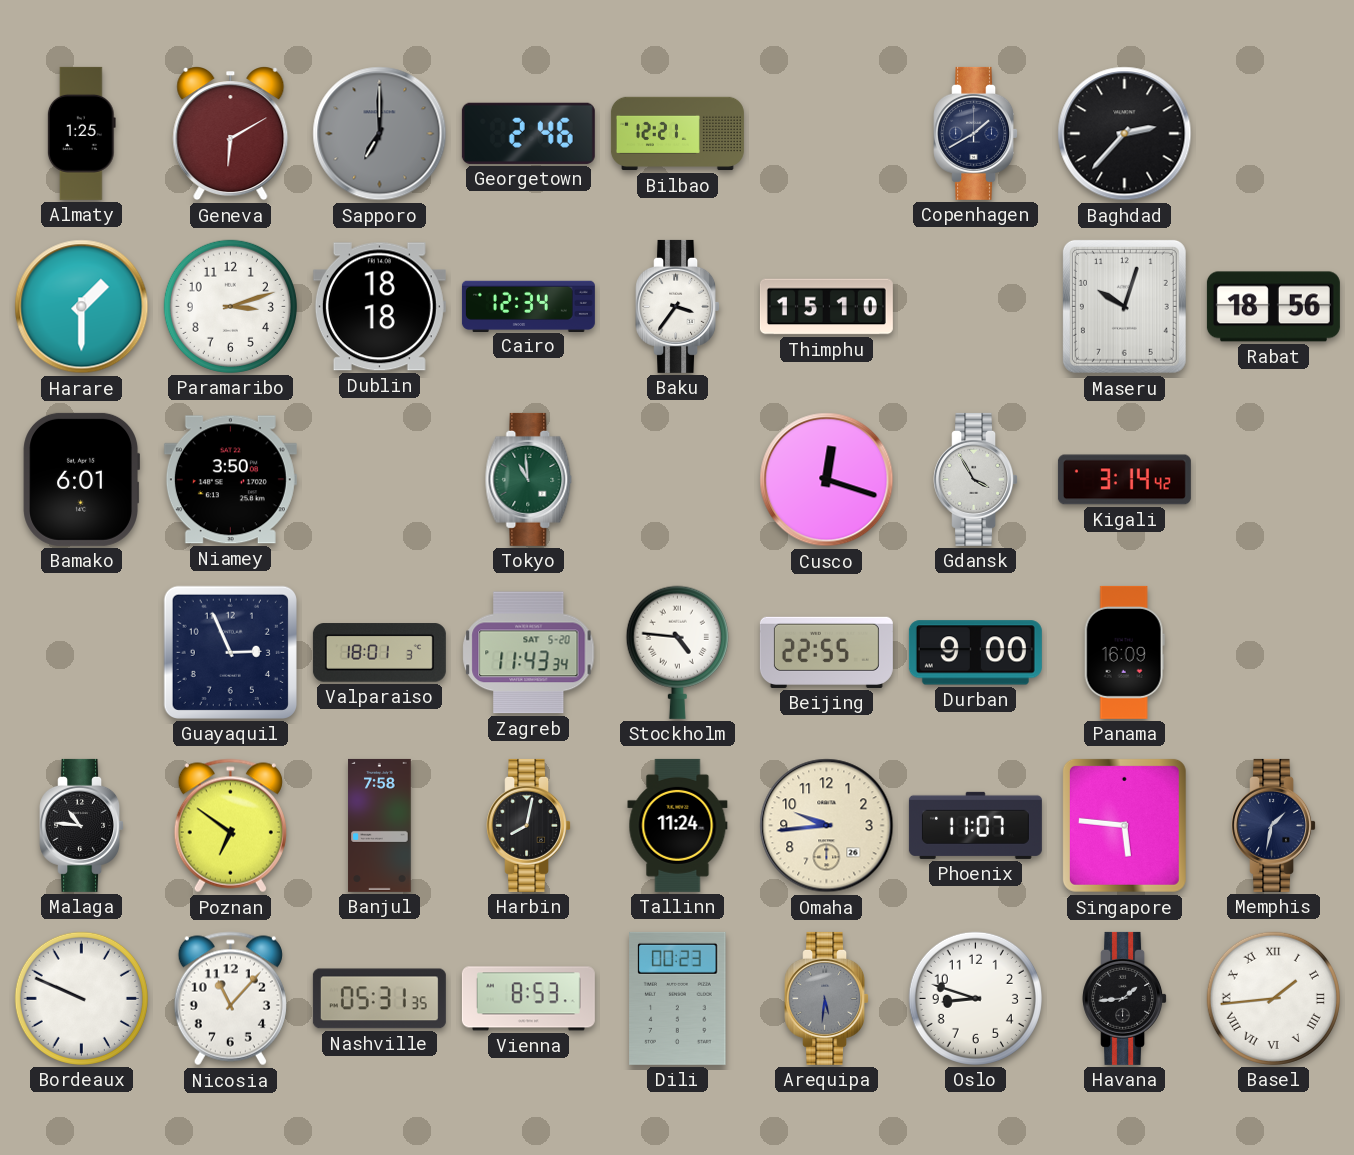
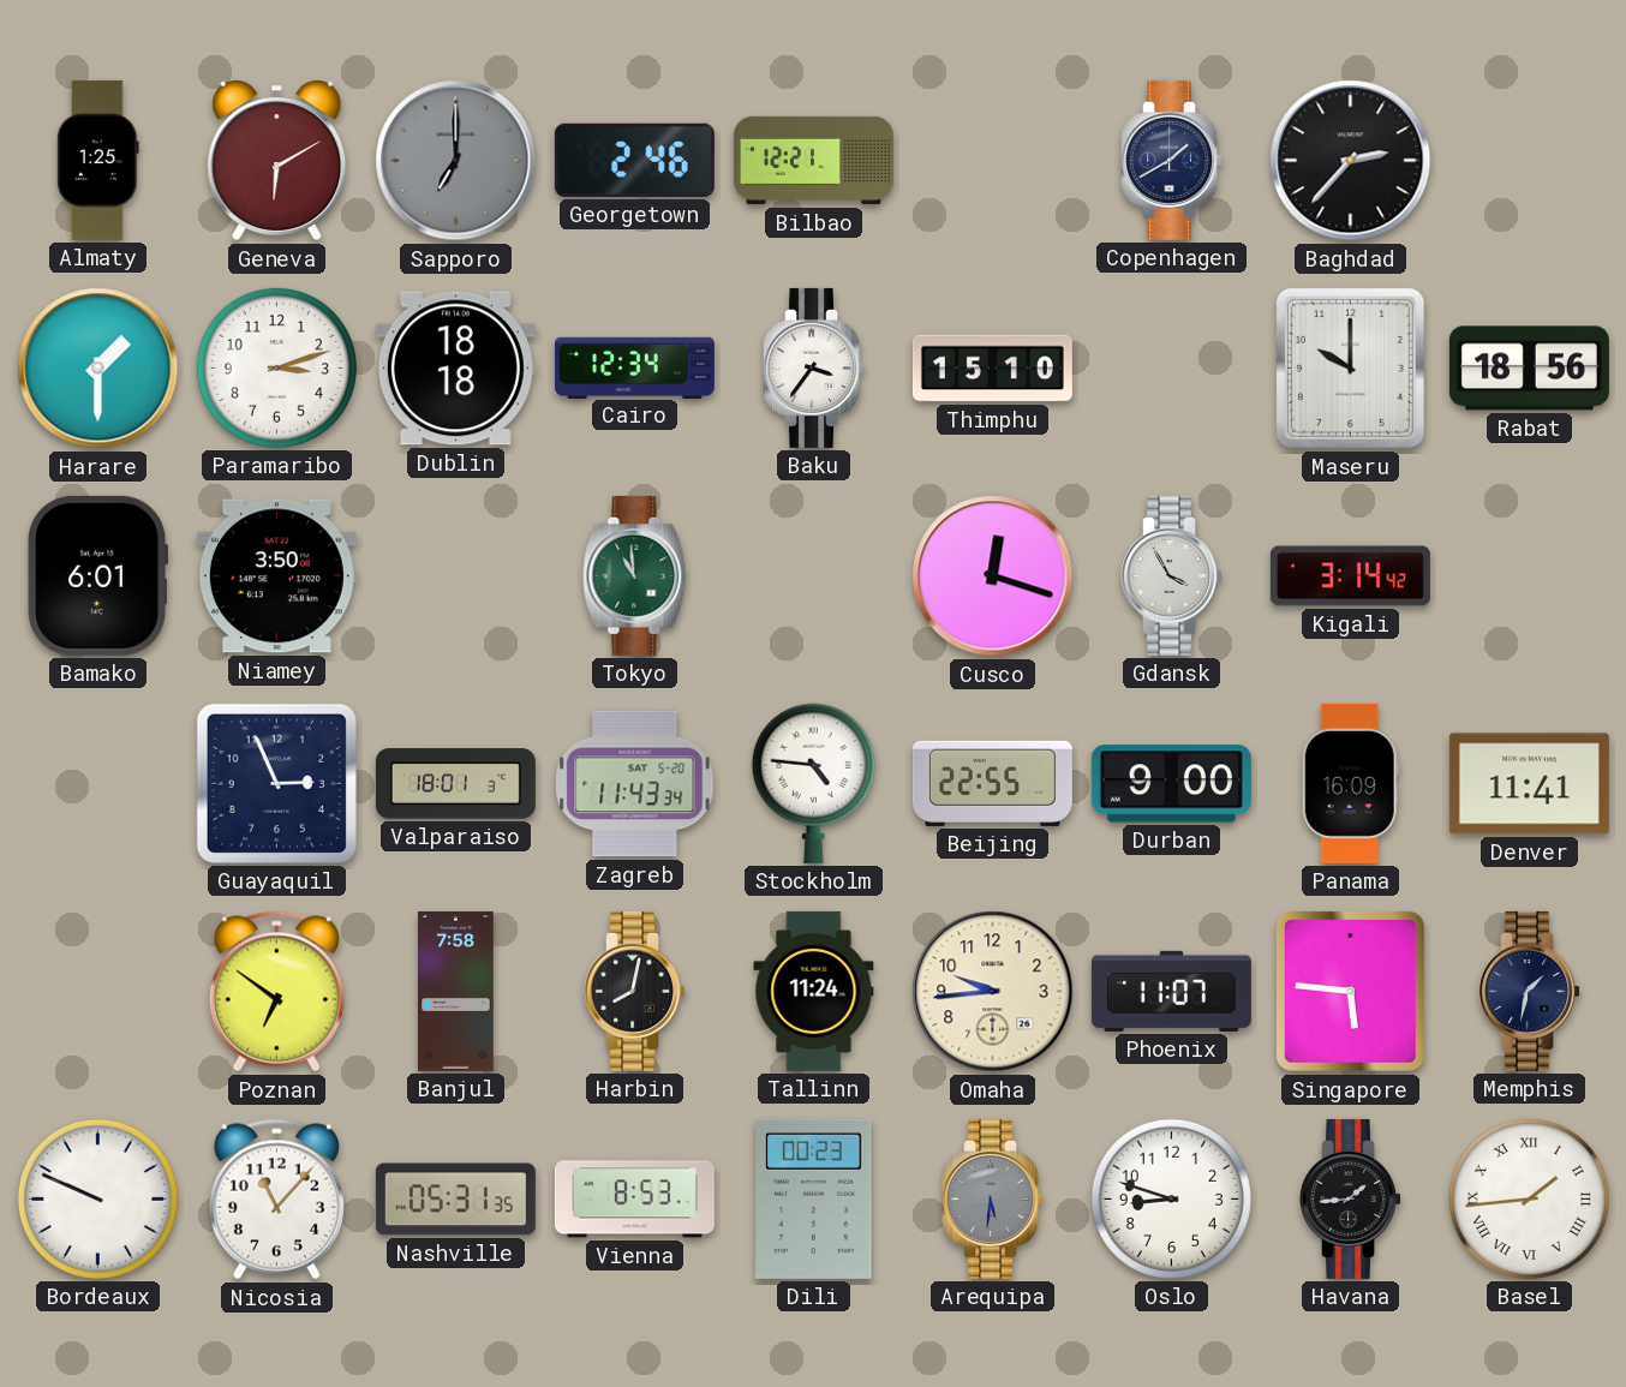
Maseru: 10:03 -> 10:00
Denver: none -> 11:41
Malaga: 10:46 -> none
